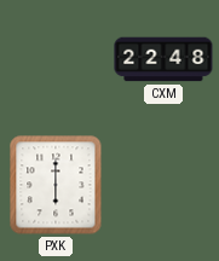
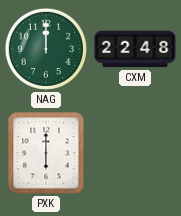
NAG: none -> 12:00
